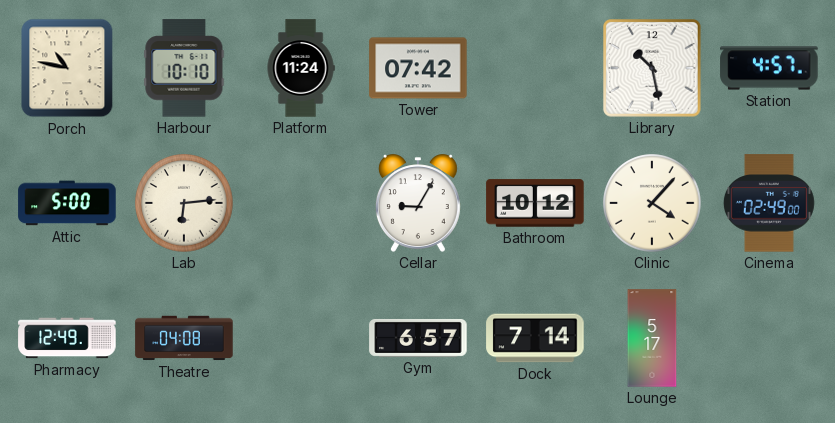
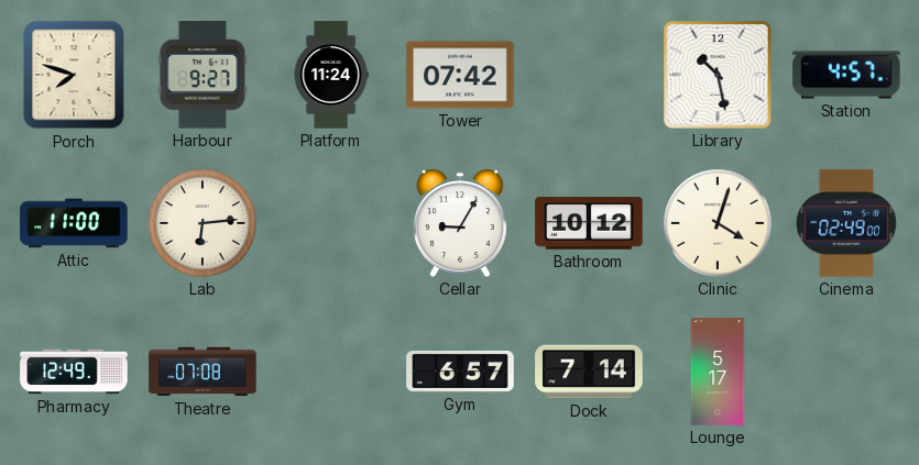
Porch: 10:47 -> 7:48
Harbour: 10:10 -> 9:27
Attic: 5:00 -> 11:00
Clinic: 4:07 -> 4:03
Theatre: 04:08 -> 07:08
